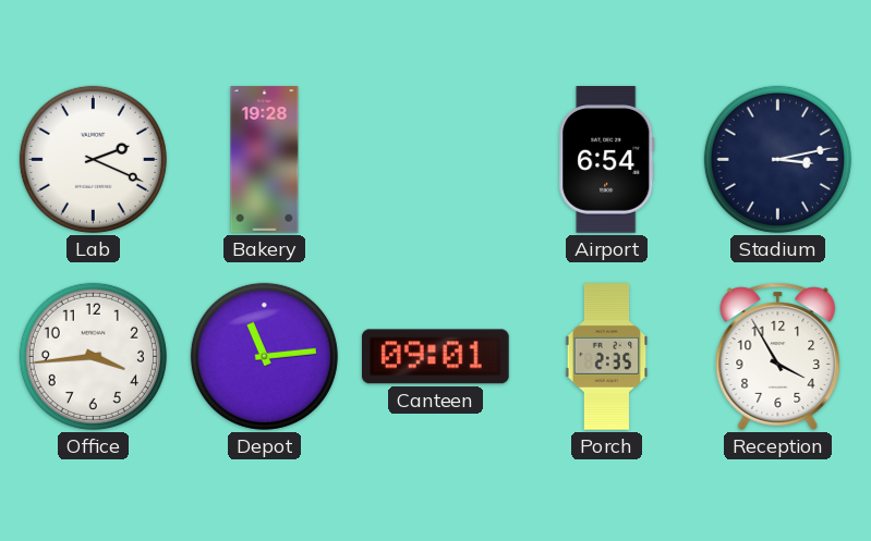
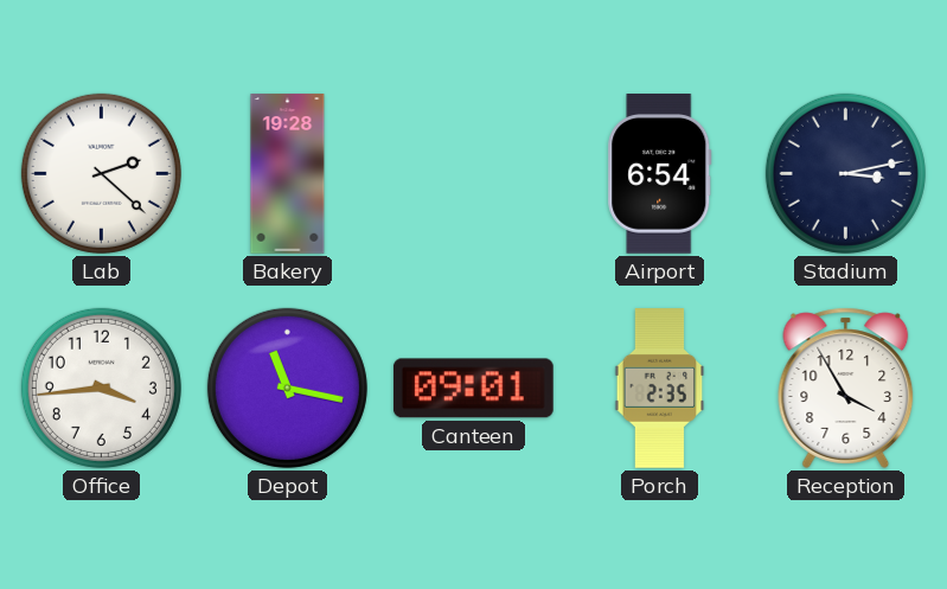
Lab: 2:19 -> 2:22
Depot: 11:14 -> 11:17
